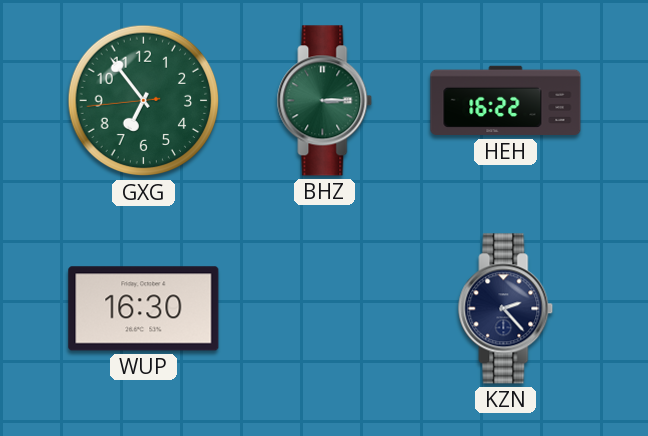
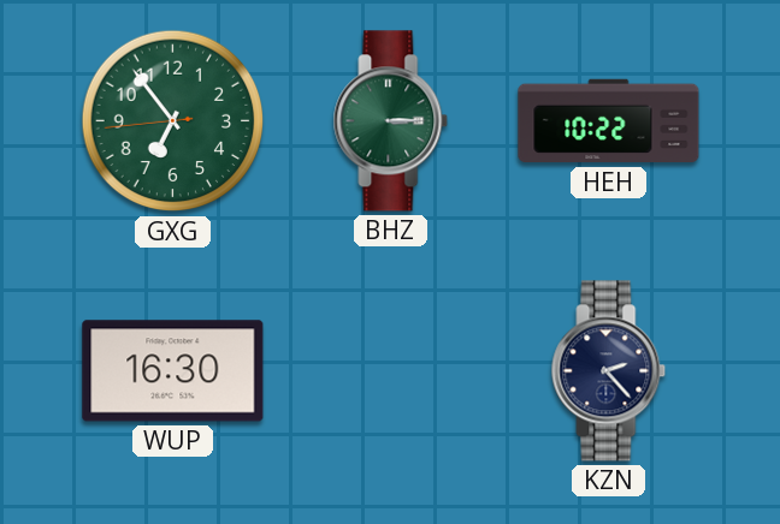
HEH: 16:22 -> 10:22
